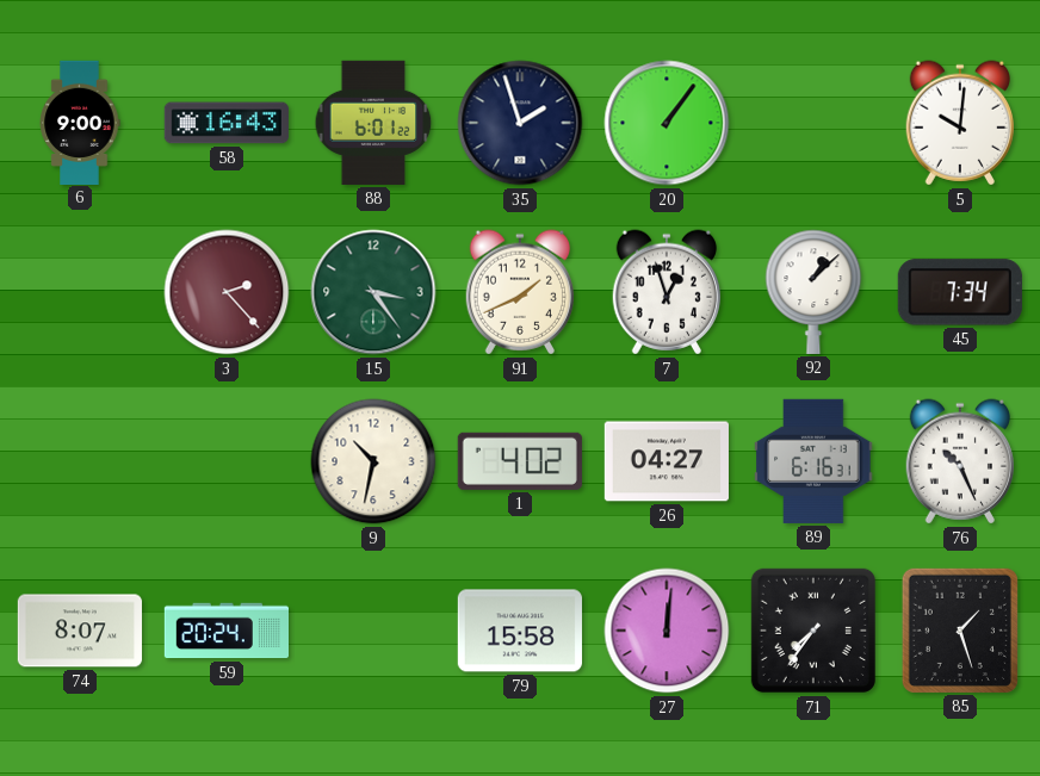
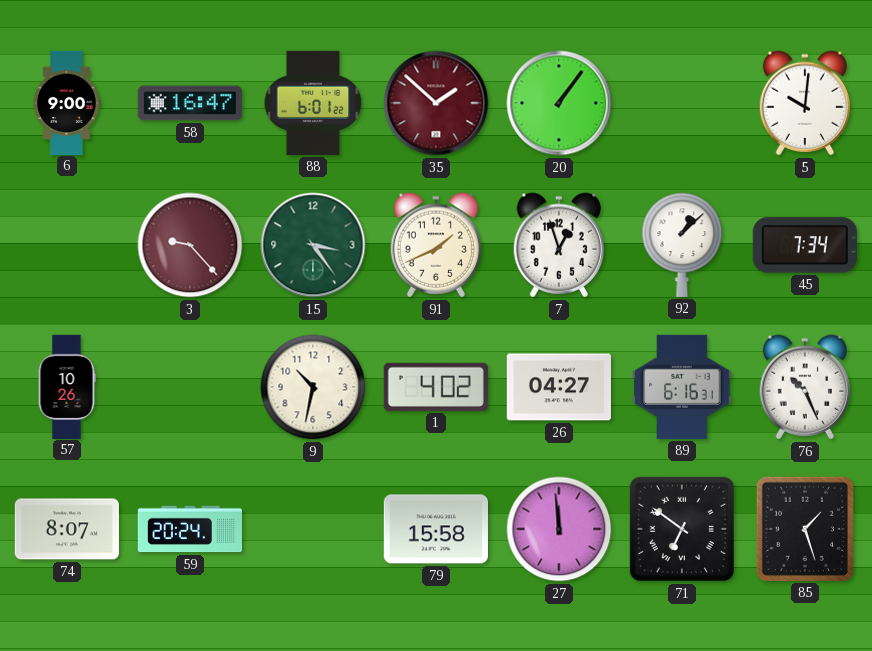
58: 16:43 -> 16:47
35: 1:57 -> 1:52
35 dial: navy -> burgundy
3: 2:23 -> 9:23
57: none -> 10:26
27: 12:01 -> 11:59
71: 7:36 -> 6:51
